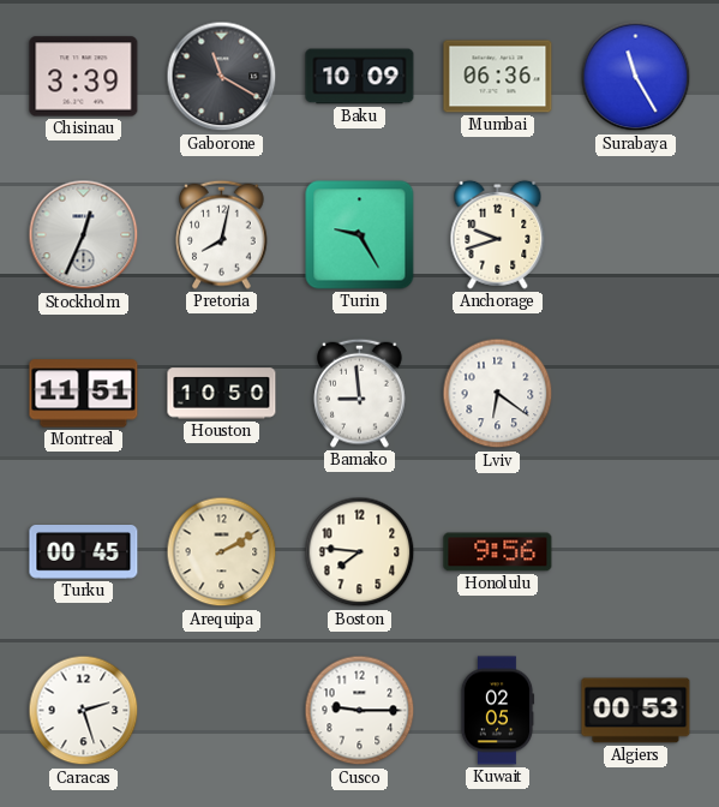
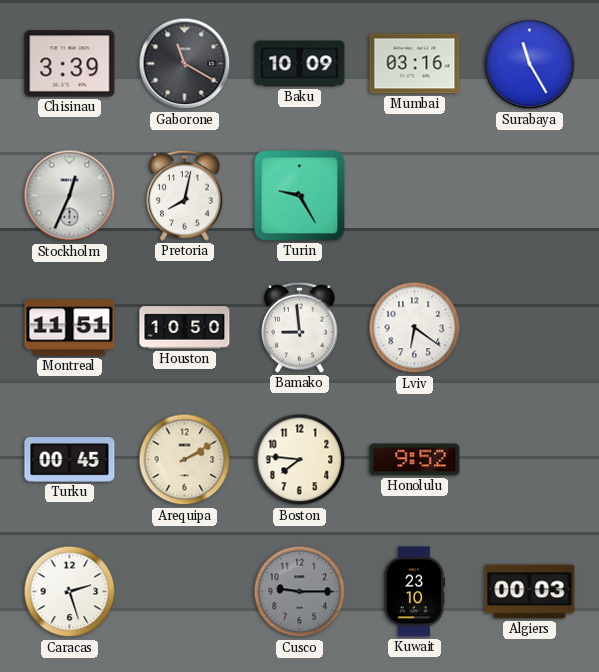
Mumbai: 06:36 -> 03:16
Anchorage: 9:42 -> none
Honolulu: 9:56 -> 9:52
Cusco dial: white -> grey
Kuwait: 02:05 -> 23:10
Algiers: 00:53 -> 00:03
